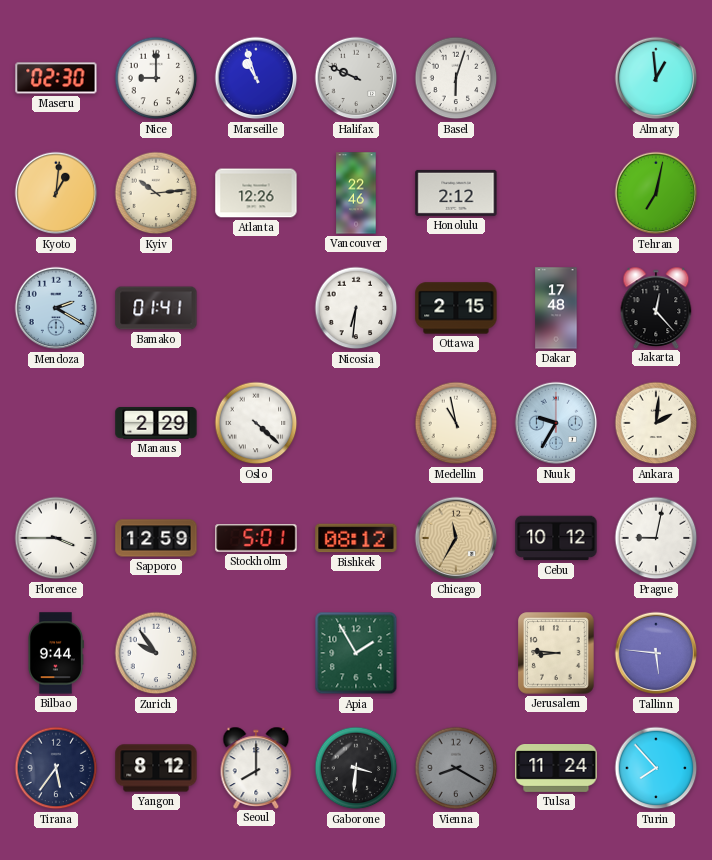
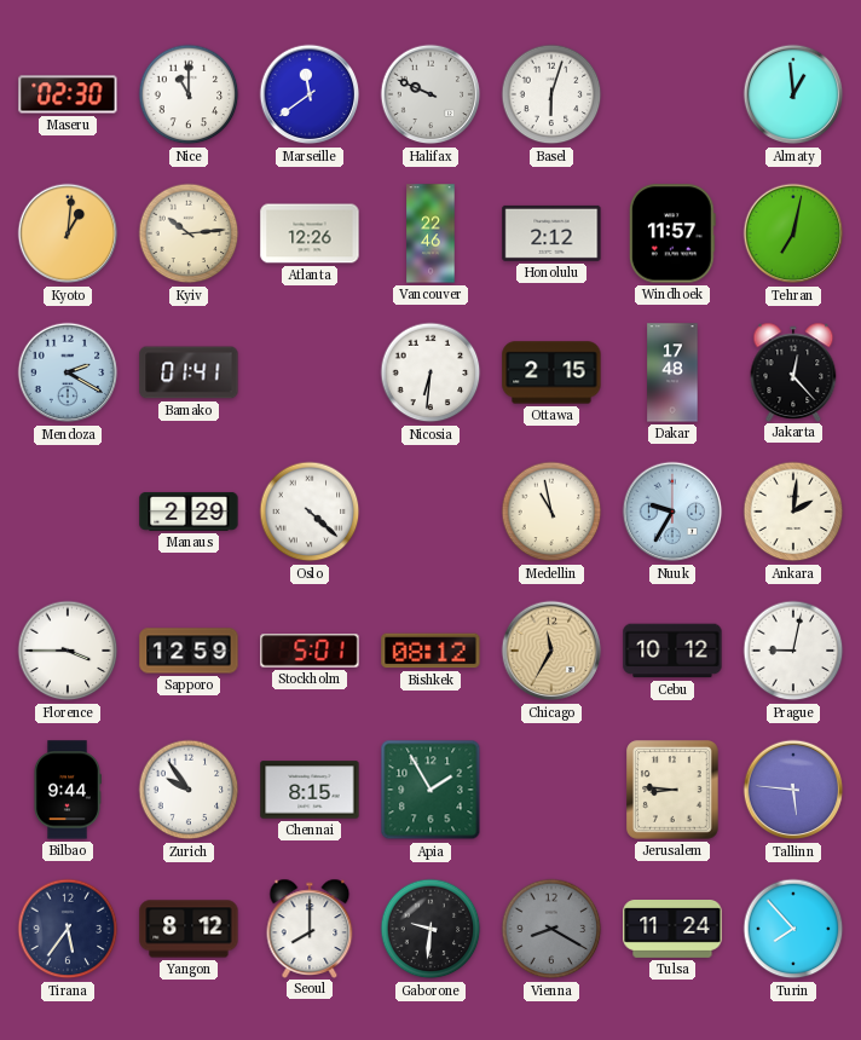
Nice: 9:00 -> 11:00
Marseille: 10:57 -> 11:39
Windhoek: none -> 11:57
Chennai: none -> 8:15
Gaborone: 3:31 -> 9:31
